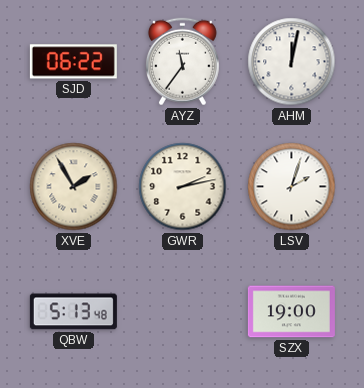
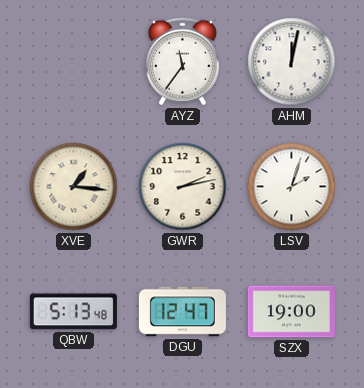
SJD: 06:22 -> none
XVE: 1:55 -> 1:16
DGU: none -> 12:47
